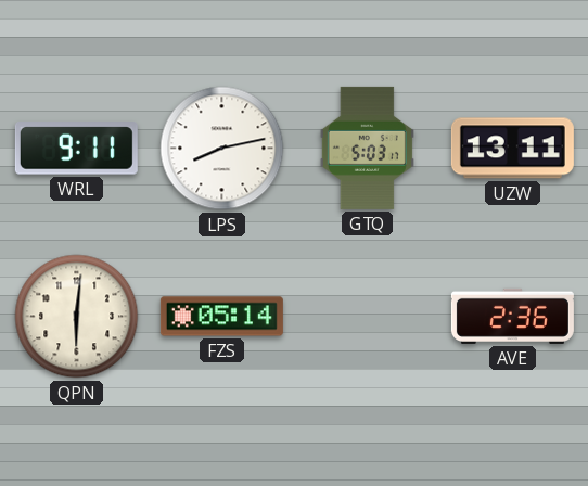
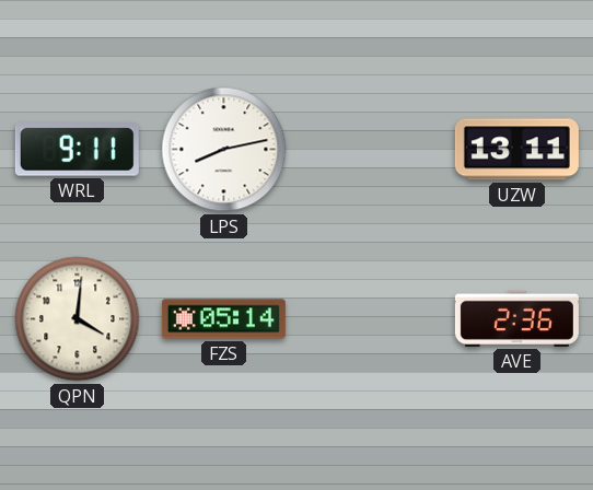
GTQ: 5:03 -> none
QPN: 6:01 -> 4:01
